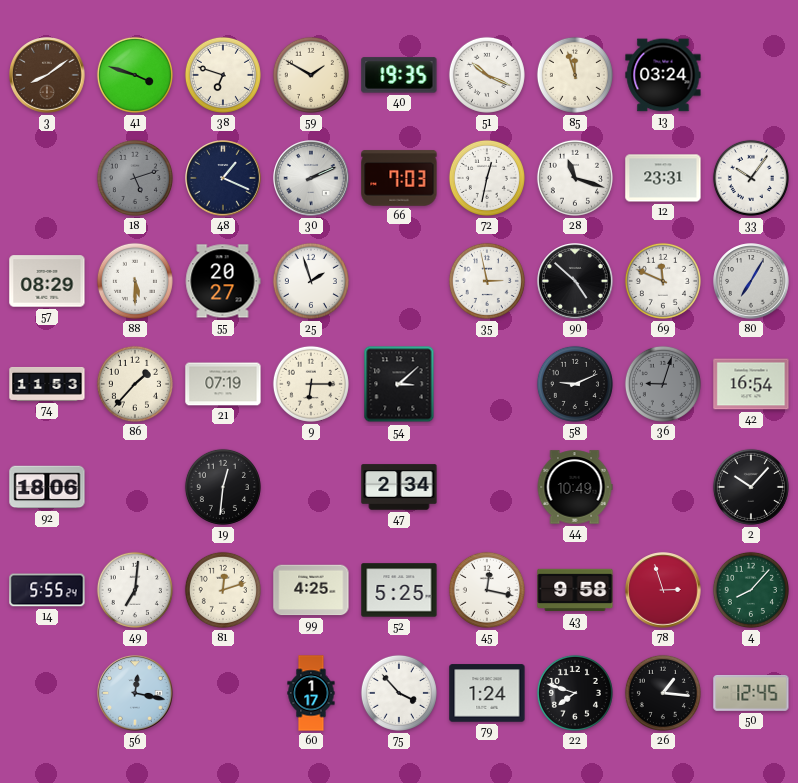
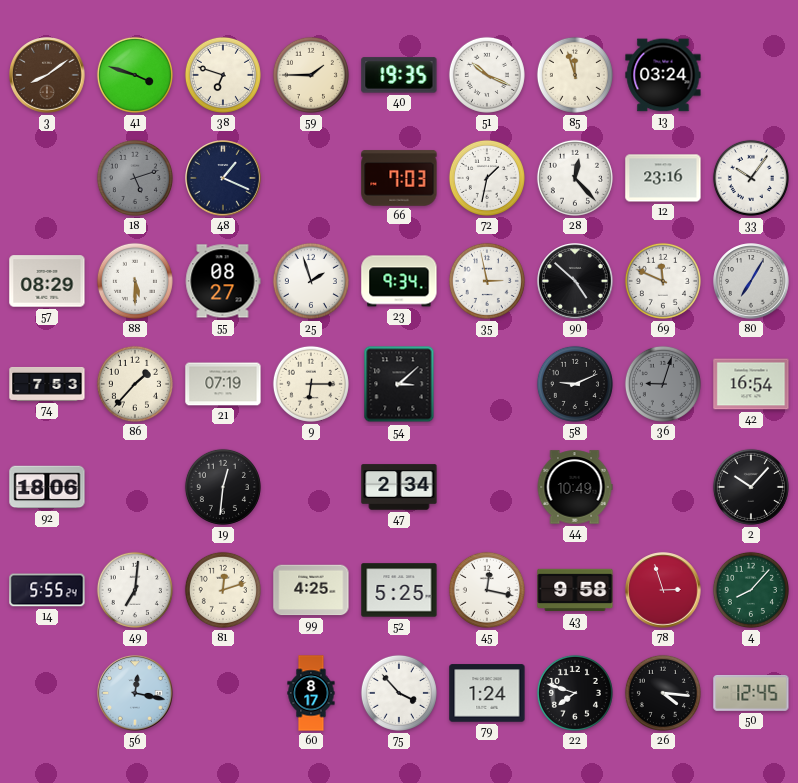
59: 1:50 -> 1:45
30: 2:11 -> none
72: 12:32 -> 1:32
28: 11:18 -> 12:23
12: 23:31 -> 23:16
55: 20:27 -> 08:27
23: none -> 9:34
74: 11:53 -> 7:53
60: 1:17 -> 8:17
26: 1:16 -> 4:16
